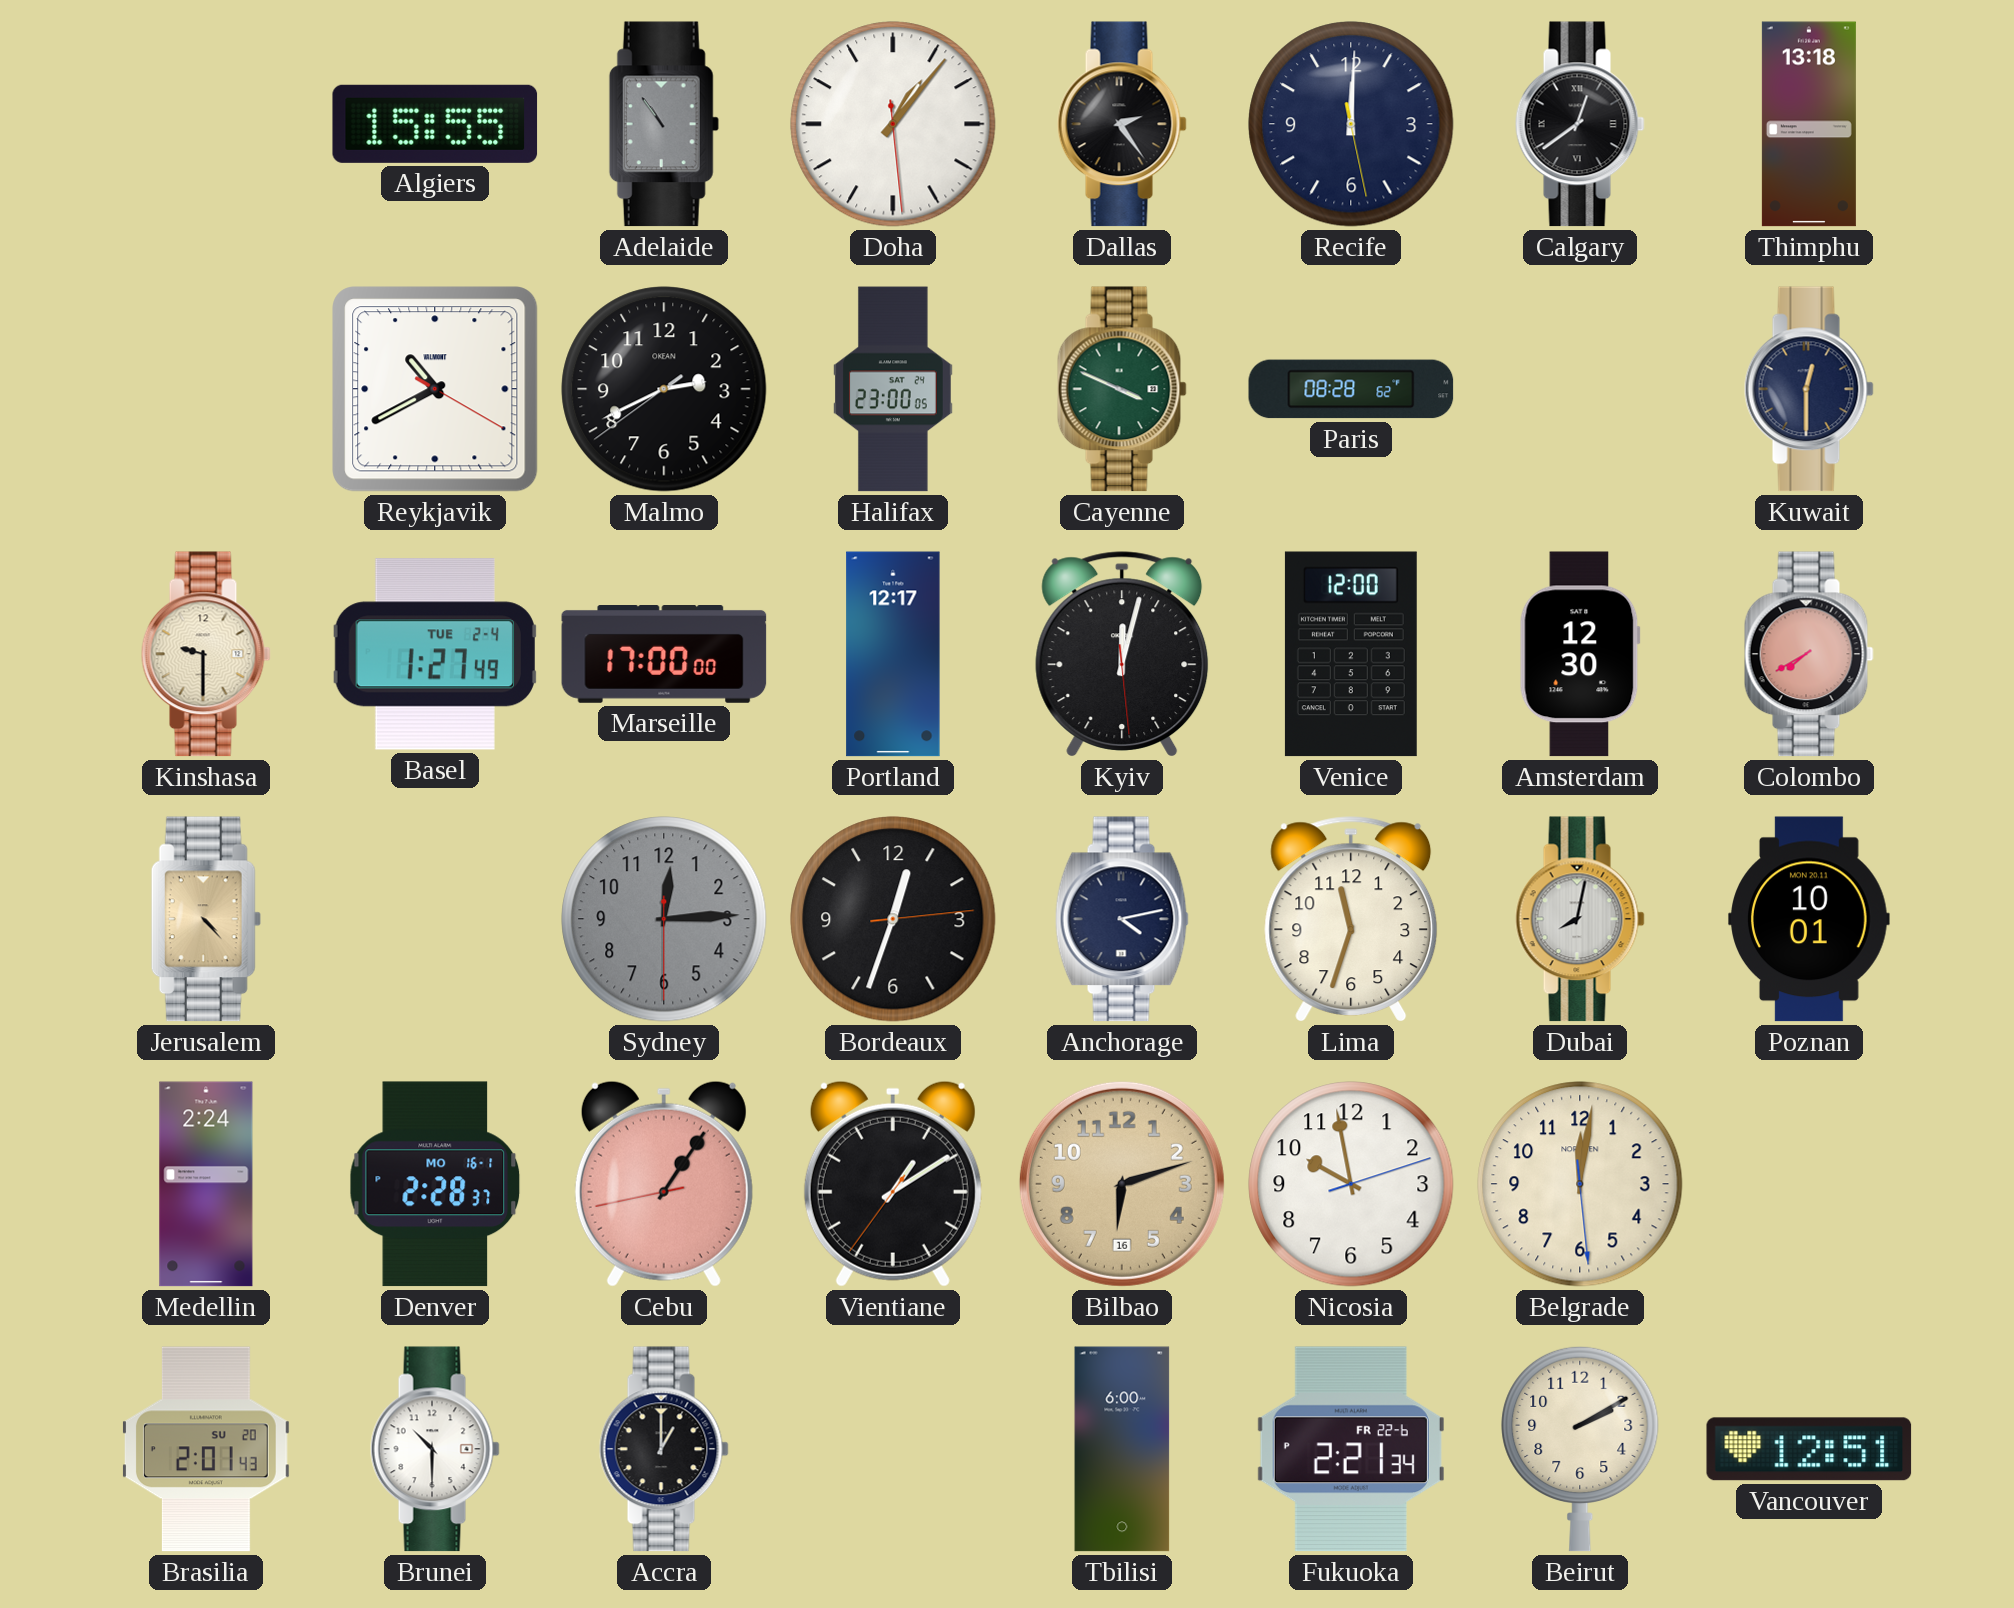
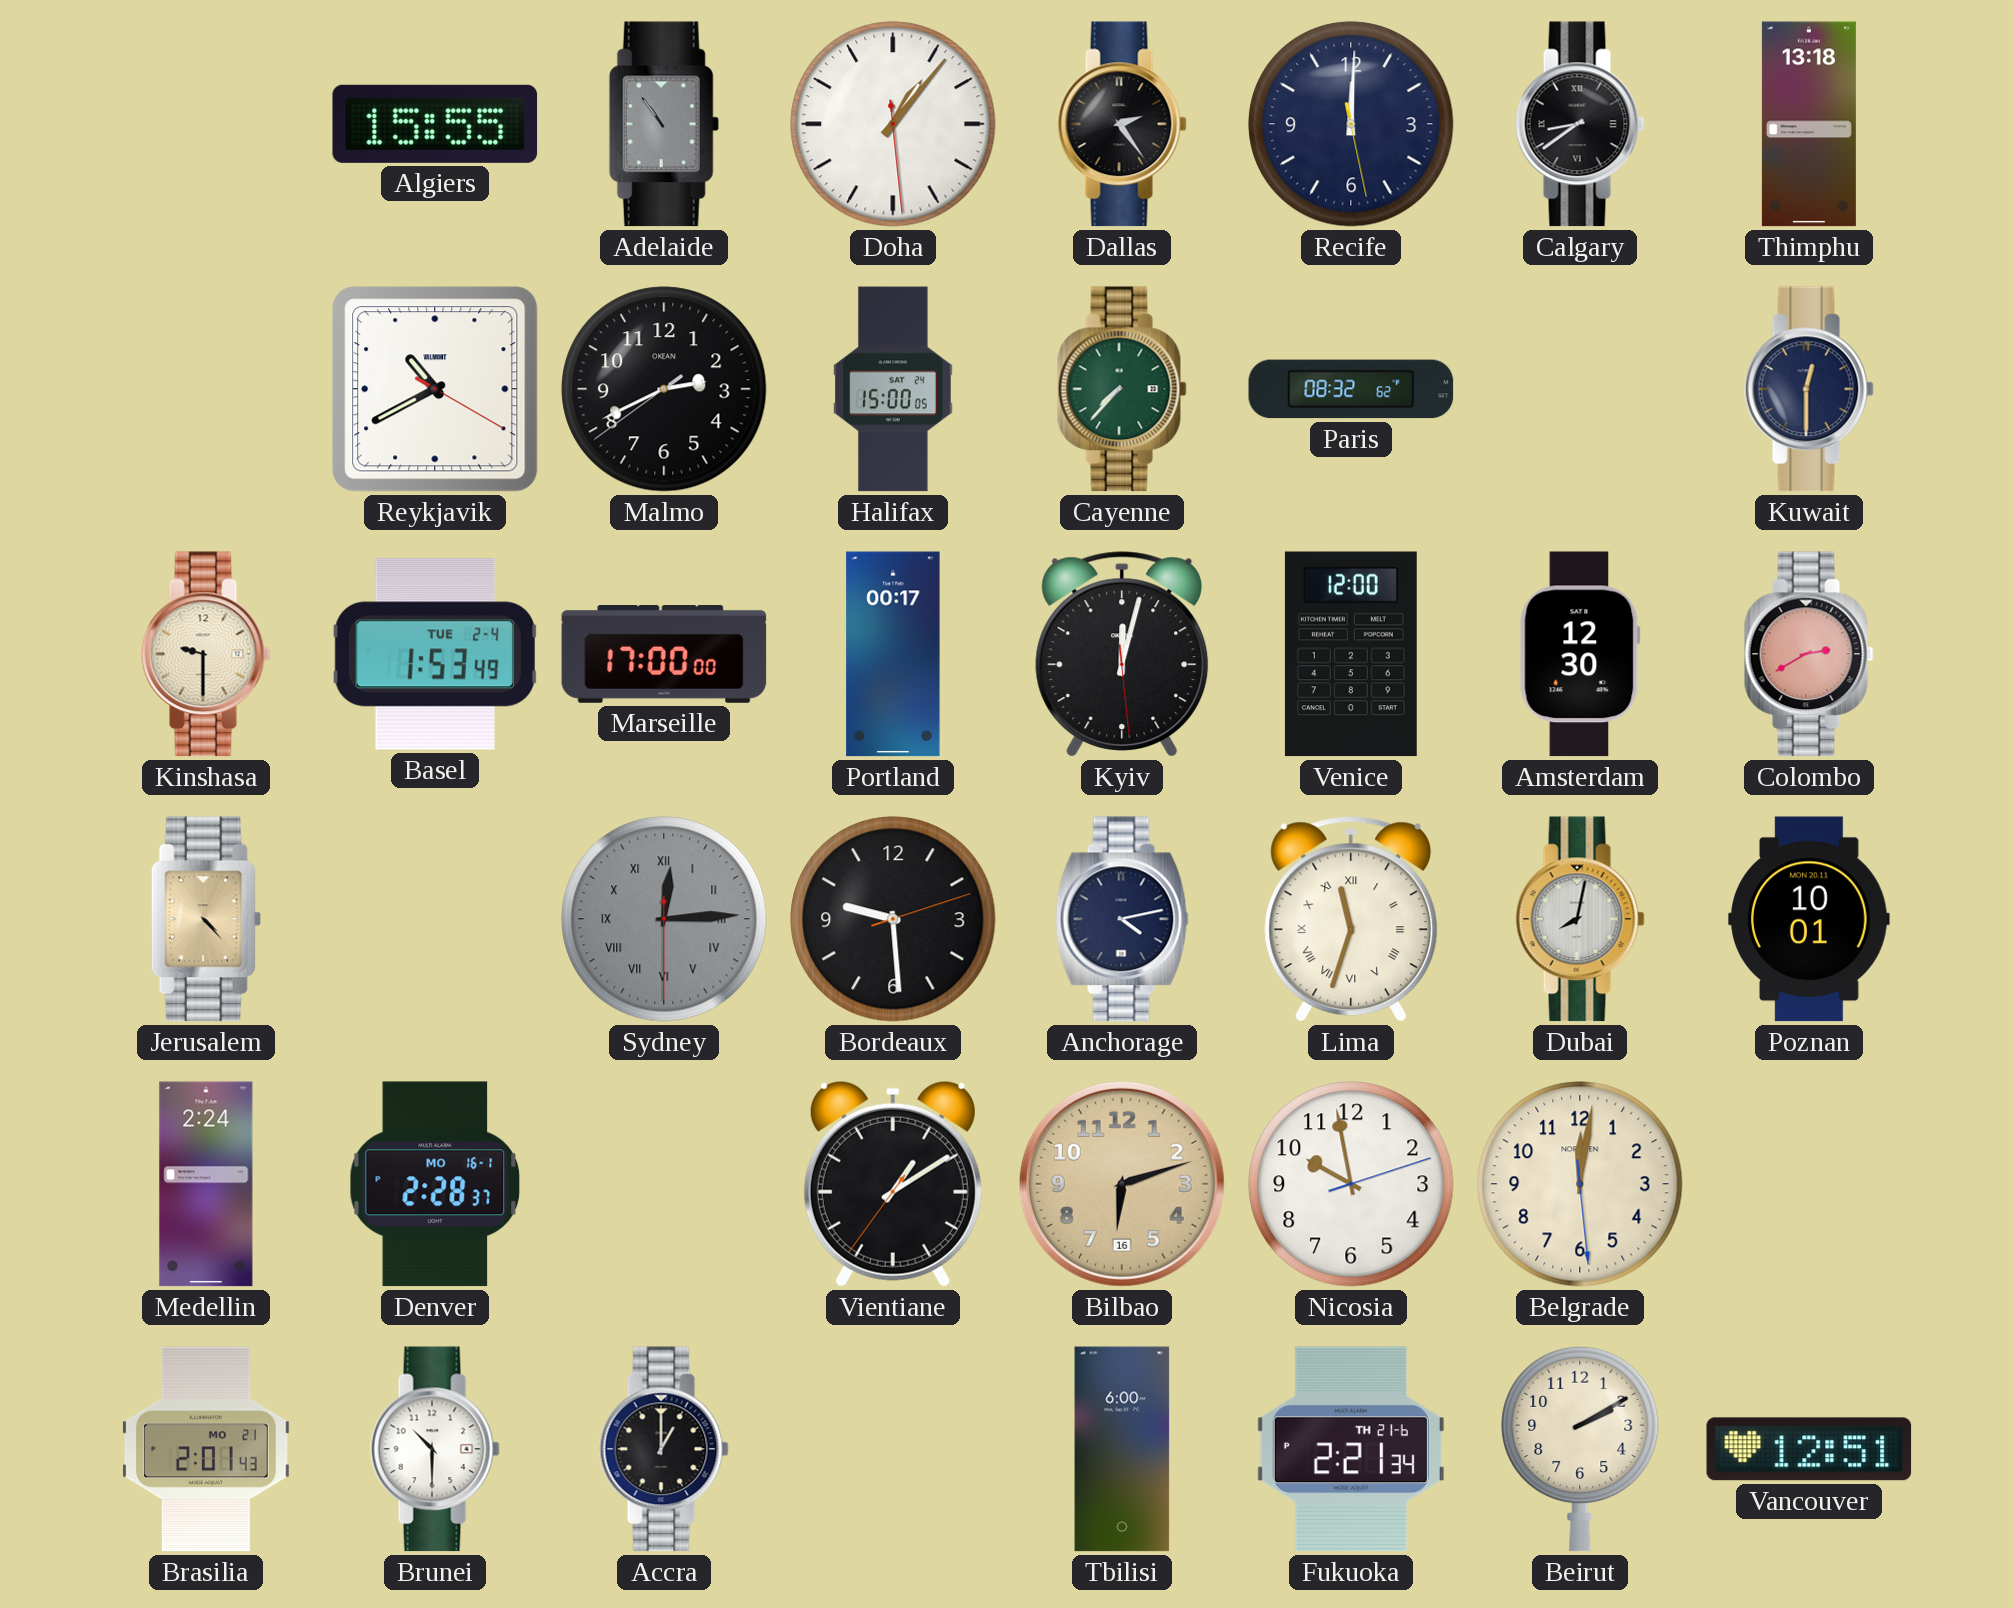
Calgary: 12:39 -> 8:39
Halifax: 23:00 -> 15:00
Cayenne: 3:49 -> 7:37
Paris: 08:28 -> 08:32
Basel: 1:27 -> 1:53
Portland: 12:17 -> 00:17
Colombo: 7:40 -> 2:40
Sydney numerals: Arabic -> Roman
Bordeaux: 12:33 -> 9:29
Lima numerals: Arabic -> Roman
Cebu: 1:05 -> none
Brasilia date: SU 20 -> MO 21
Fukuoka date: FR 22-6 -> TH 21-6
